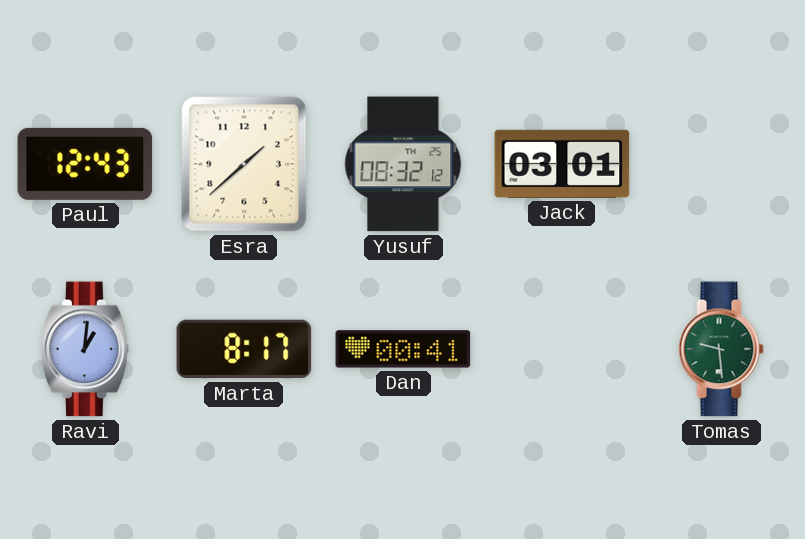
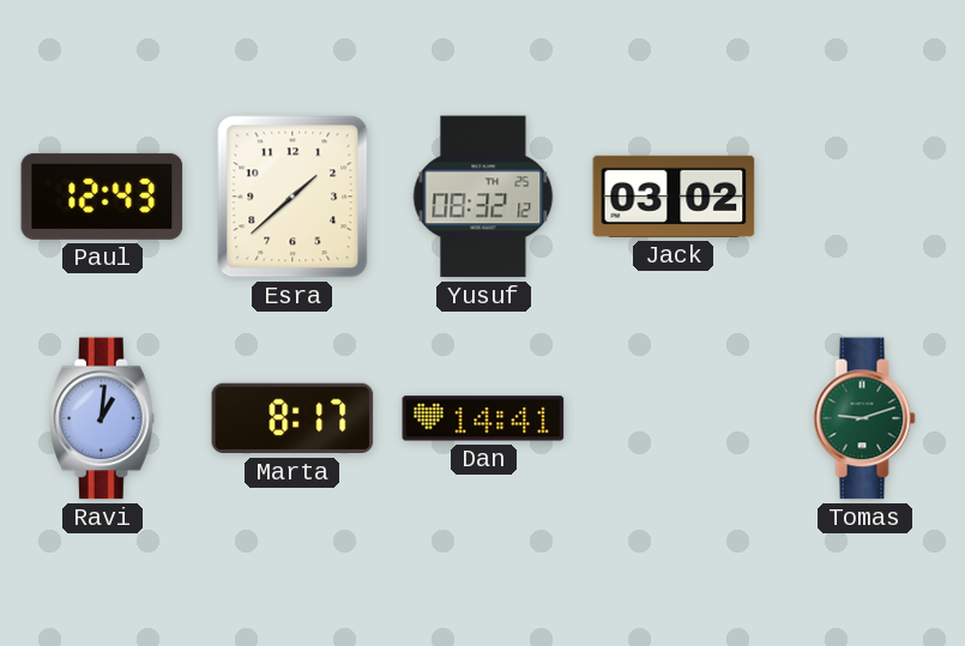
Jack: 03:01 -> 03:02
Dan: 00:41 -> 14:41
Tomas: 9:29 -> 9:12
